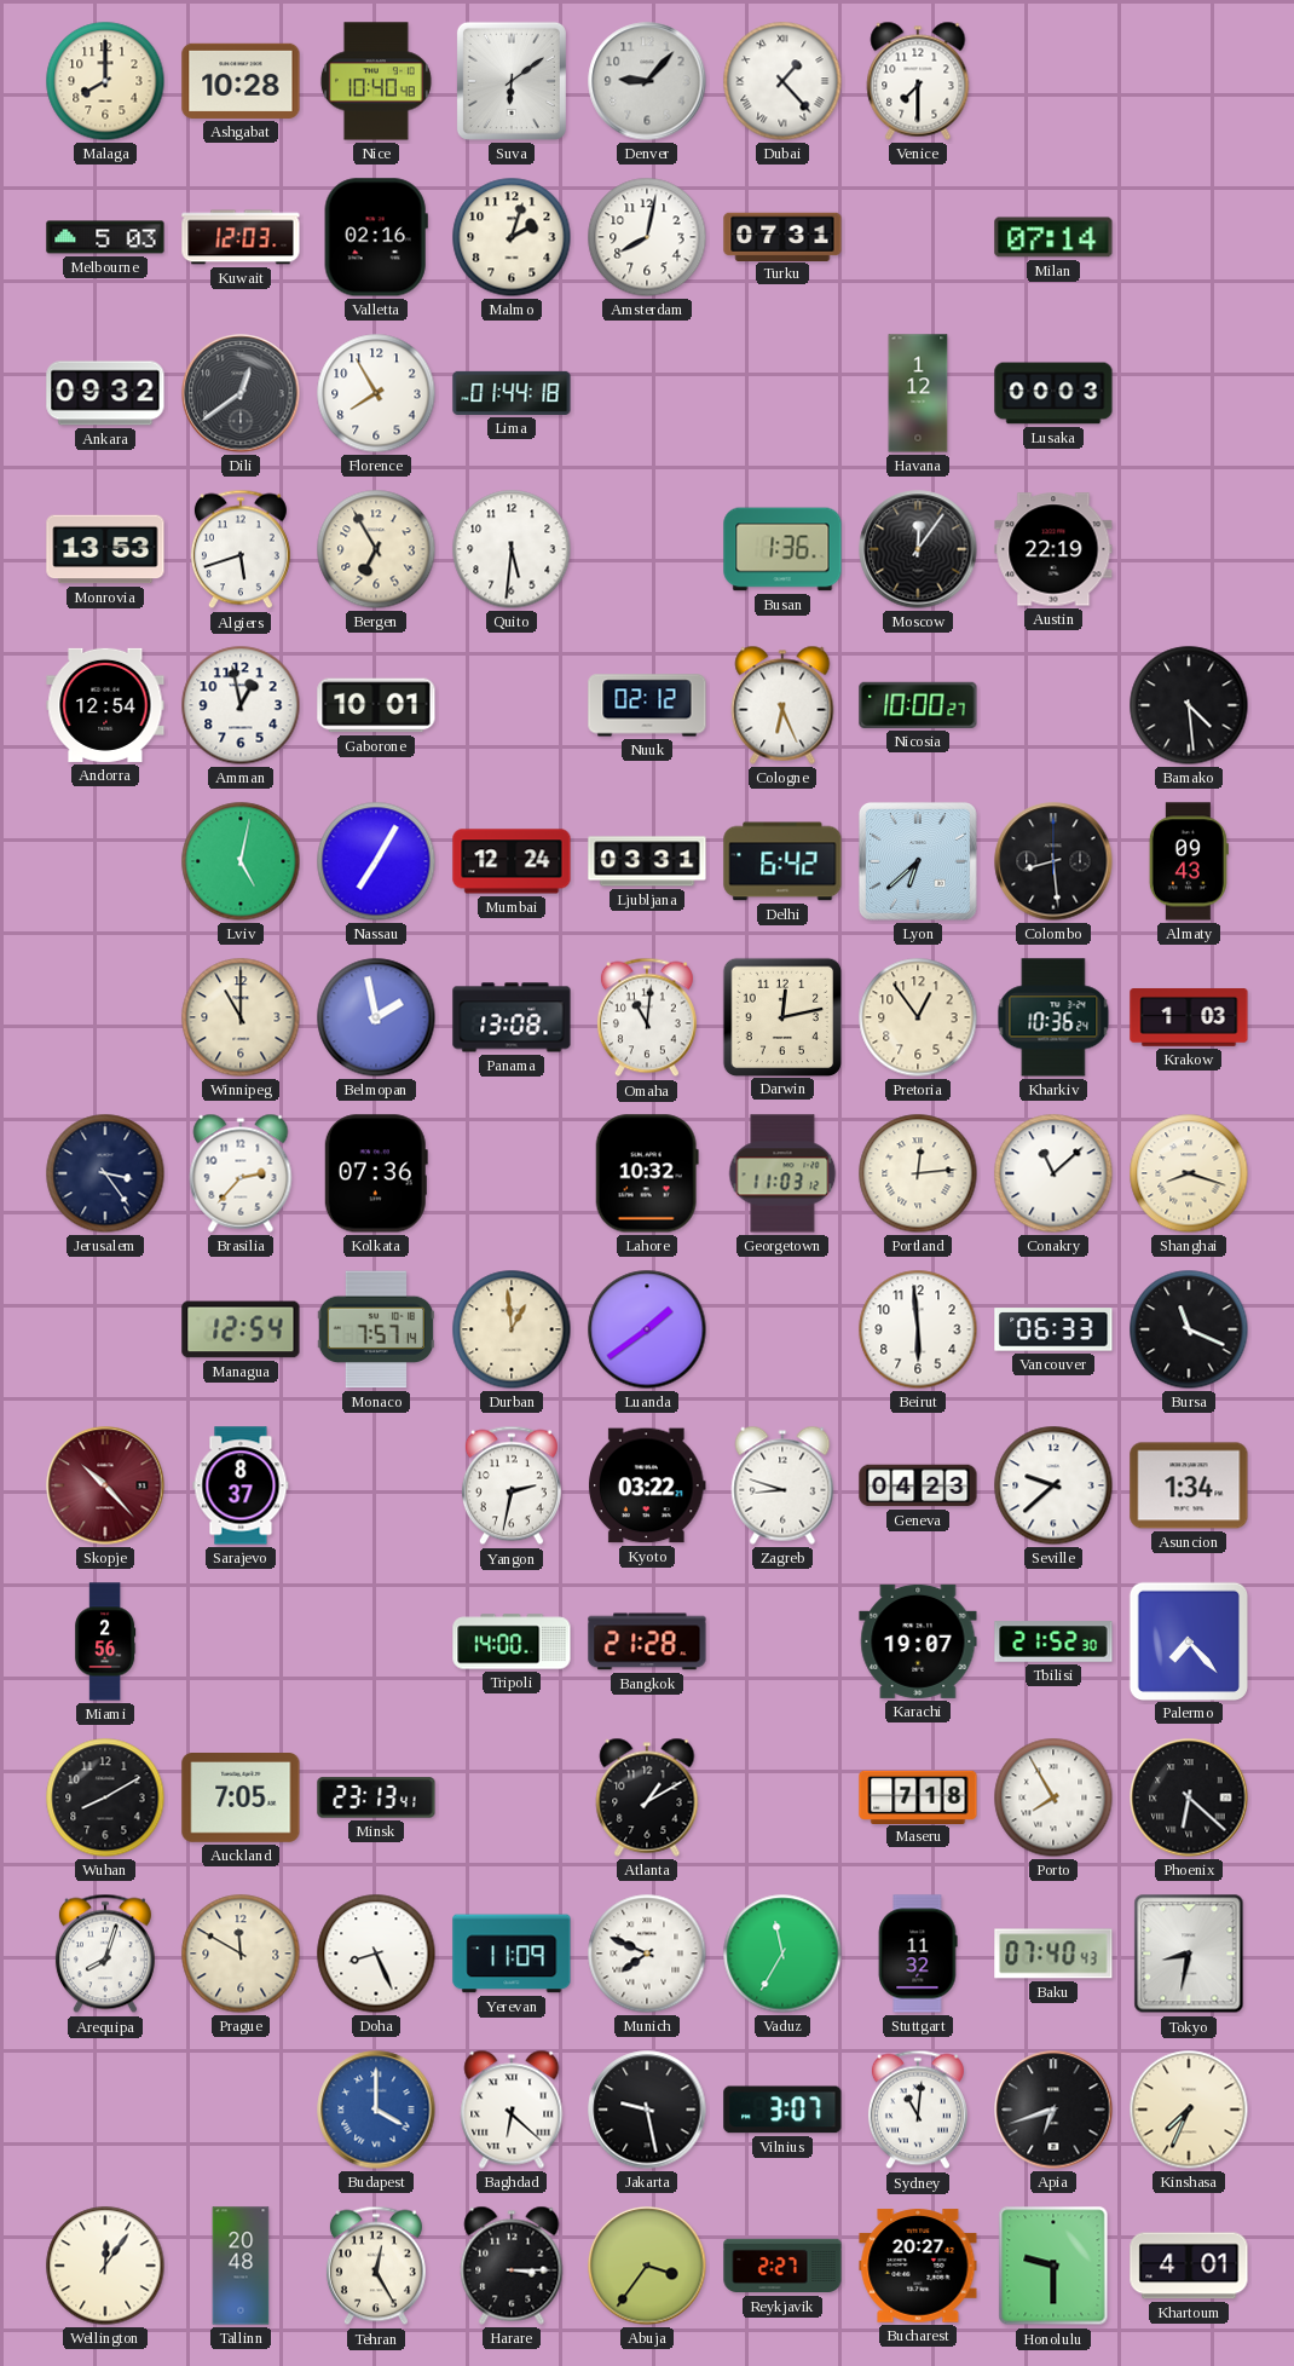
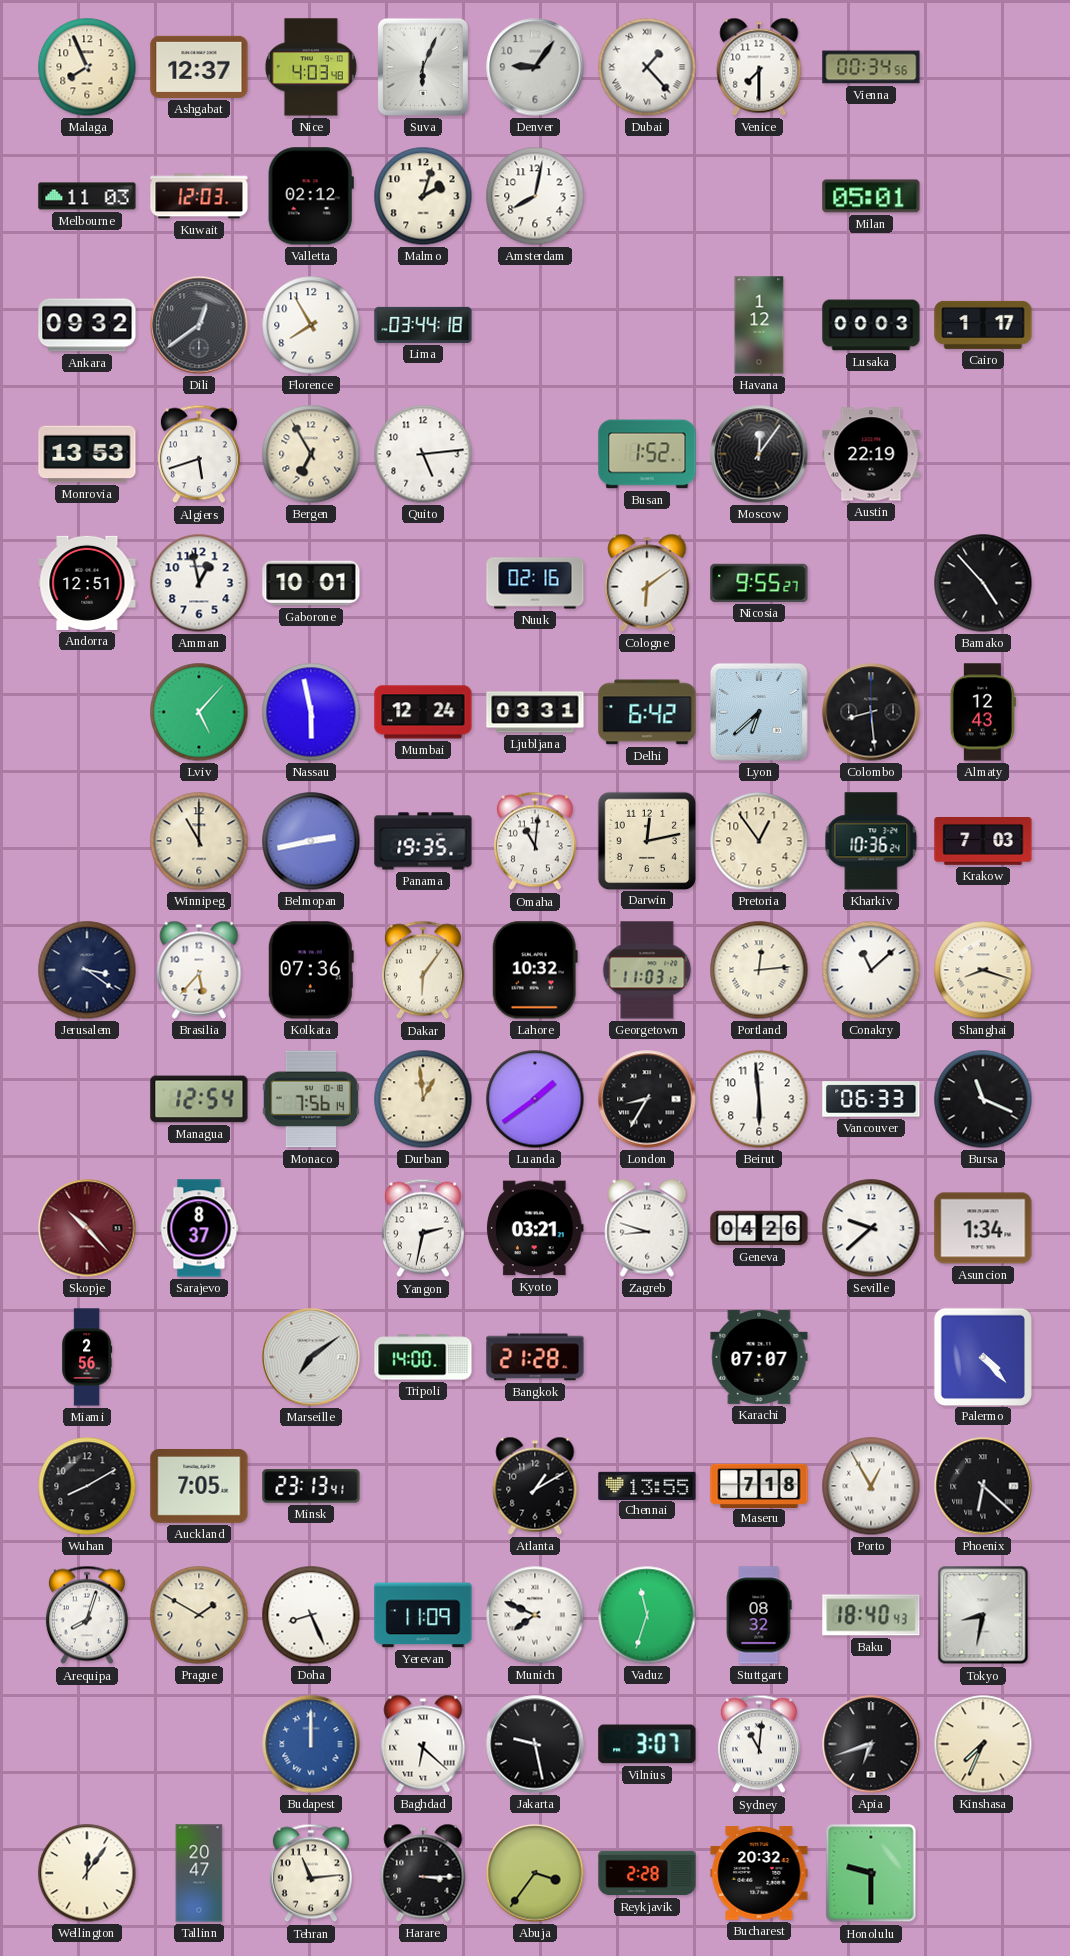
Malaga: 8:00 -> 7:56
Ashgabat: 10:28 -> 12:37
Nice: 10:40 -> 4:03
Suva: 6:09 -> 6:04
Denver: 9:07 -> 9:06
Vienna: none -> 00:34
Melbourne: 5:03 -> 11:03
Valletta: 02:16 -> 02:12
Turku: 07:31 -> none
Milan: 07:14 -> 05:01
Lima: 01:44 -> 03:44
Cairo: none -> 1:17
Quito: 5:31 -> 5:14
Busan: 1:36 -> 1:52
Andorra: 12:54 -> 12:51
Nuuk: 02:12 -> 02:16
Cologne: 6:26 -> 6:09
Nicosia: 10:00 -> 9:55
Bamako: 4:29 -> 4:53
Lviv: 5:02 -> 5:07
Nassau: 7:05 -> 5:58
Almaty: 09:43 -> 12:43
Belmopan: 1:58 -> 2:43
Panama: 13:08 -> 19:35
Krakow: 1:03 -> 7:03
Jerusalem: 3:24 -> 3:21
Brasilia: 2:37 -> 5:37
Dakar: none -> 6:06
Monaco: 7:57 -> 7:56
London: none -> 8:35
Kyoto: 03:22 -> 03:21
Geneva: 04:23 -> 04:26
Marseille: none -> 7:09
Karachi: 19:07 -> 07:07
Tbilisi: 21:52 -> none
Palermo: 7:23 -> 4:23
Chennai: none -> 13:55
Porto: 7:55 -> 12:55
Prague: 11:50 -> 1:50
Vaduz: 11:35 -> 11:33
Stuttgart: 11:32 -> 08:32
Baku: 07:40 -> 18:40
Budapest: 4:00 -> 12:00
Tallinn: 20:48 -> 20:47
Tehran: 12:25 -> 11:14
Reykjavik: 2:27 -> 2:28
Bucharest: 20:27 -> 20:32
Khartoum: 4:01 -> none
